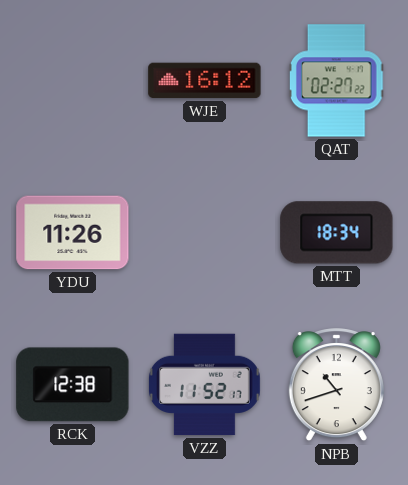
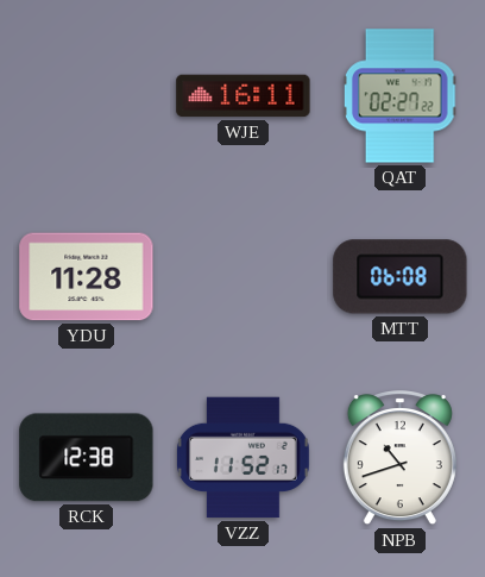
WJE: 16:12 -> 16:11
YDU: 11:26 -> 11:28
MTT: 18:34 -> 06:08
